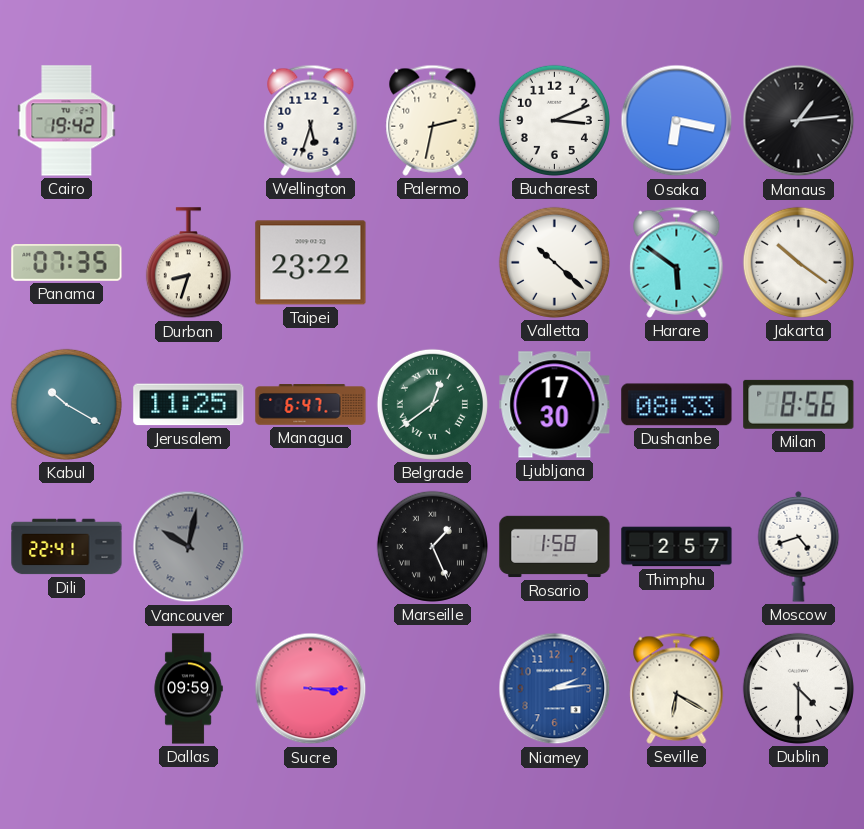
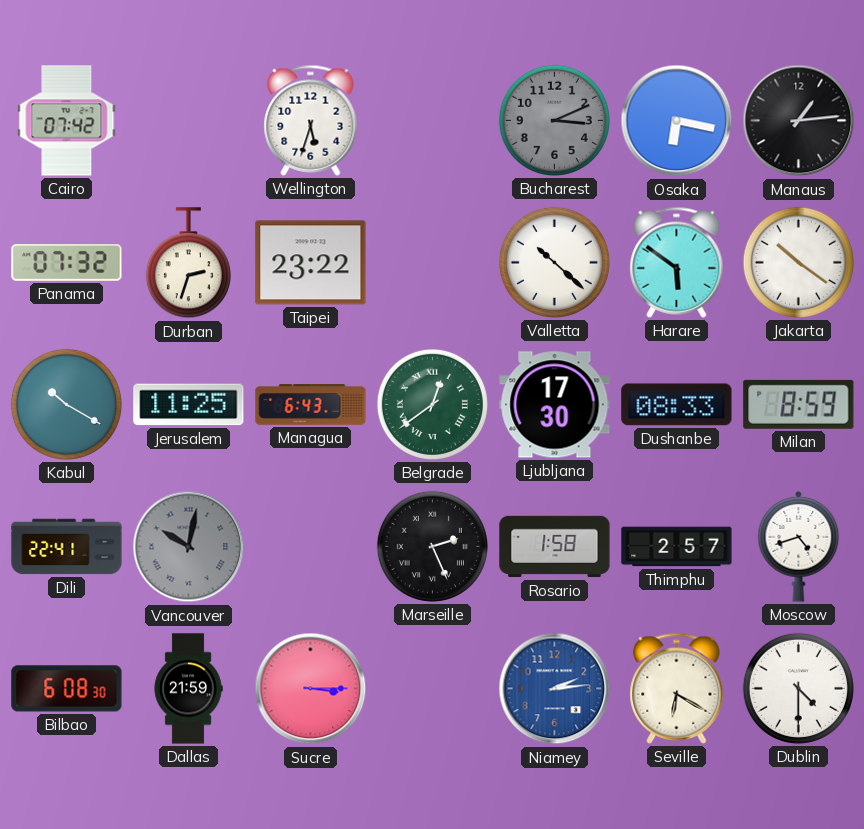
Cairo: 19:42 -> 07:42
Palermo: 2:32 -> none
Bucharest dial: white -> grey
Panama: 07:35 -> 07:32
Durban: 8:33 -> 2:33
Managua: 6:47 -> 6:43
Milan: 8:56 -> 8:59
Marseille: 1:26 -> 2:26
Bilbao: none -> 6:08
Dallas: 09:59 -> 21:59
